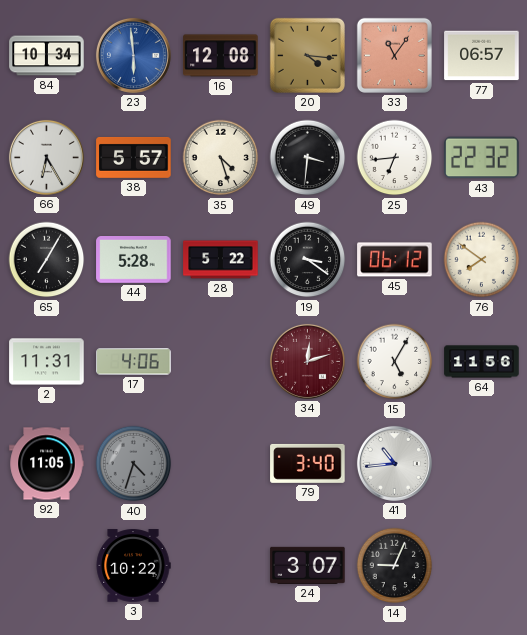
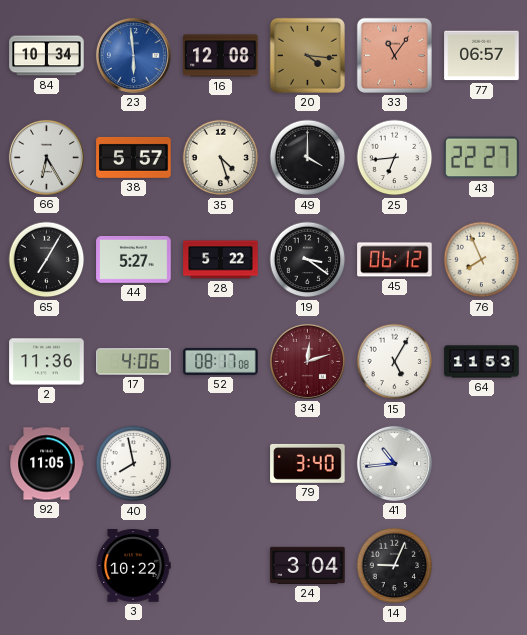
49: 3:31 -> 4:00
43: 22:32 -> 22:27
44: 5:28 -> 5:27
76: 7:51 -> 7:56
2: 11:31 -> 11:36
52: none -> 08:17
64: 11:56 -> 11:53
40: 4:33 -> 7:58
40 dial: grey -> white
24: 3:07 -> 3:04
